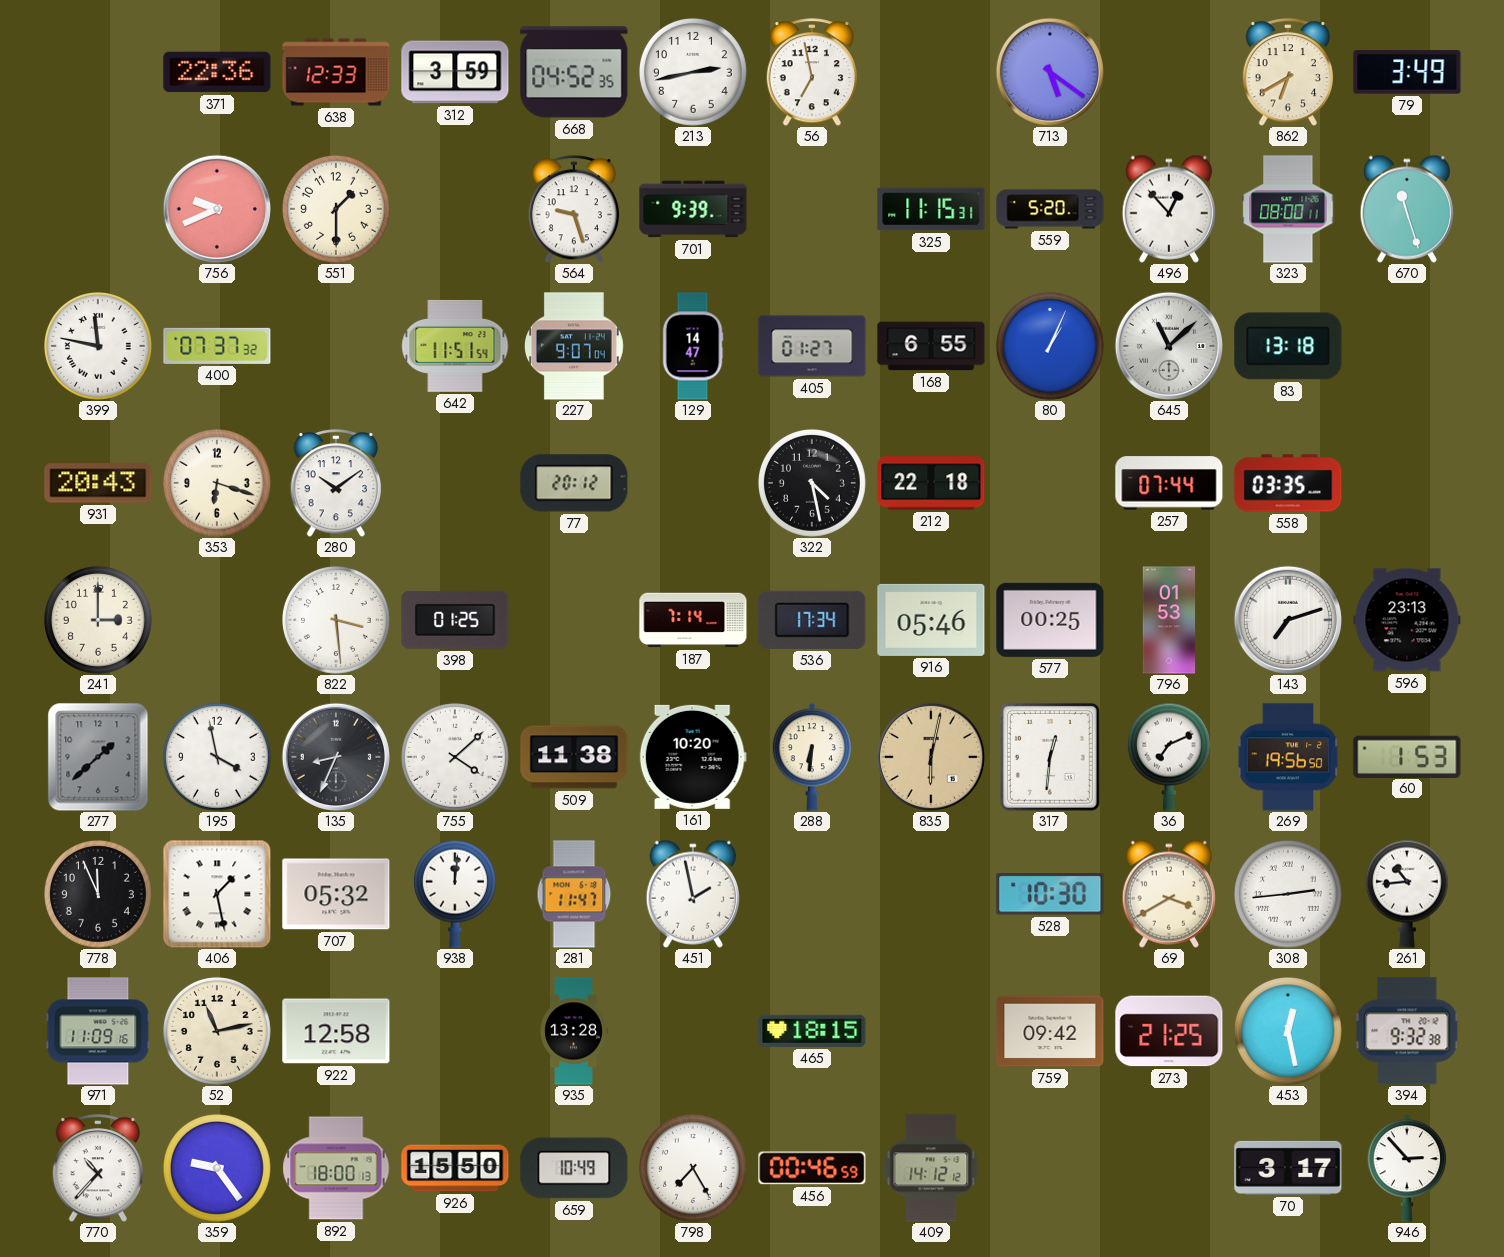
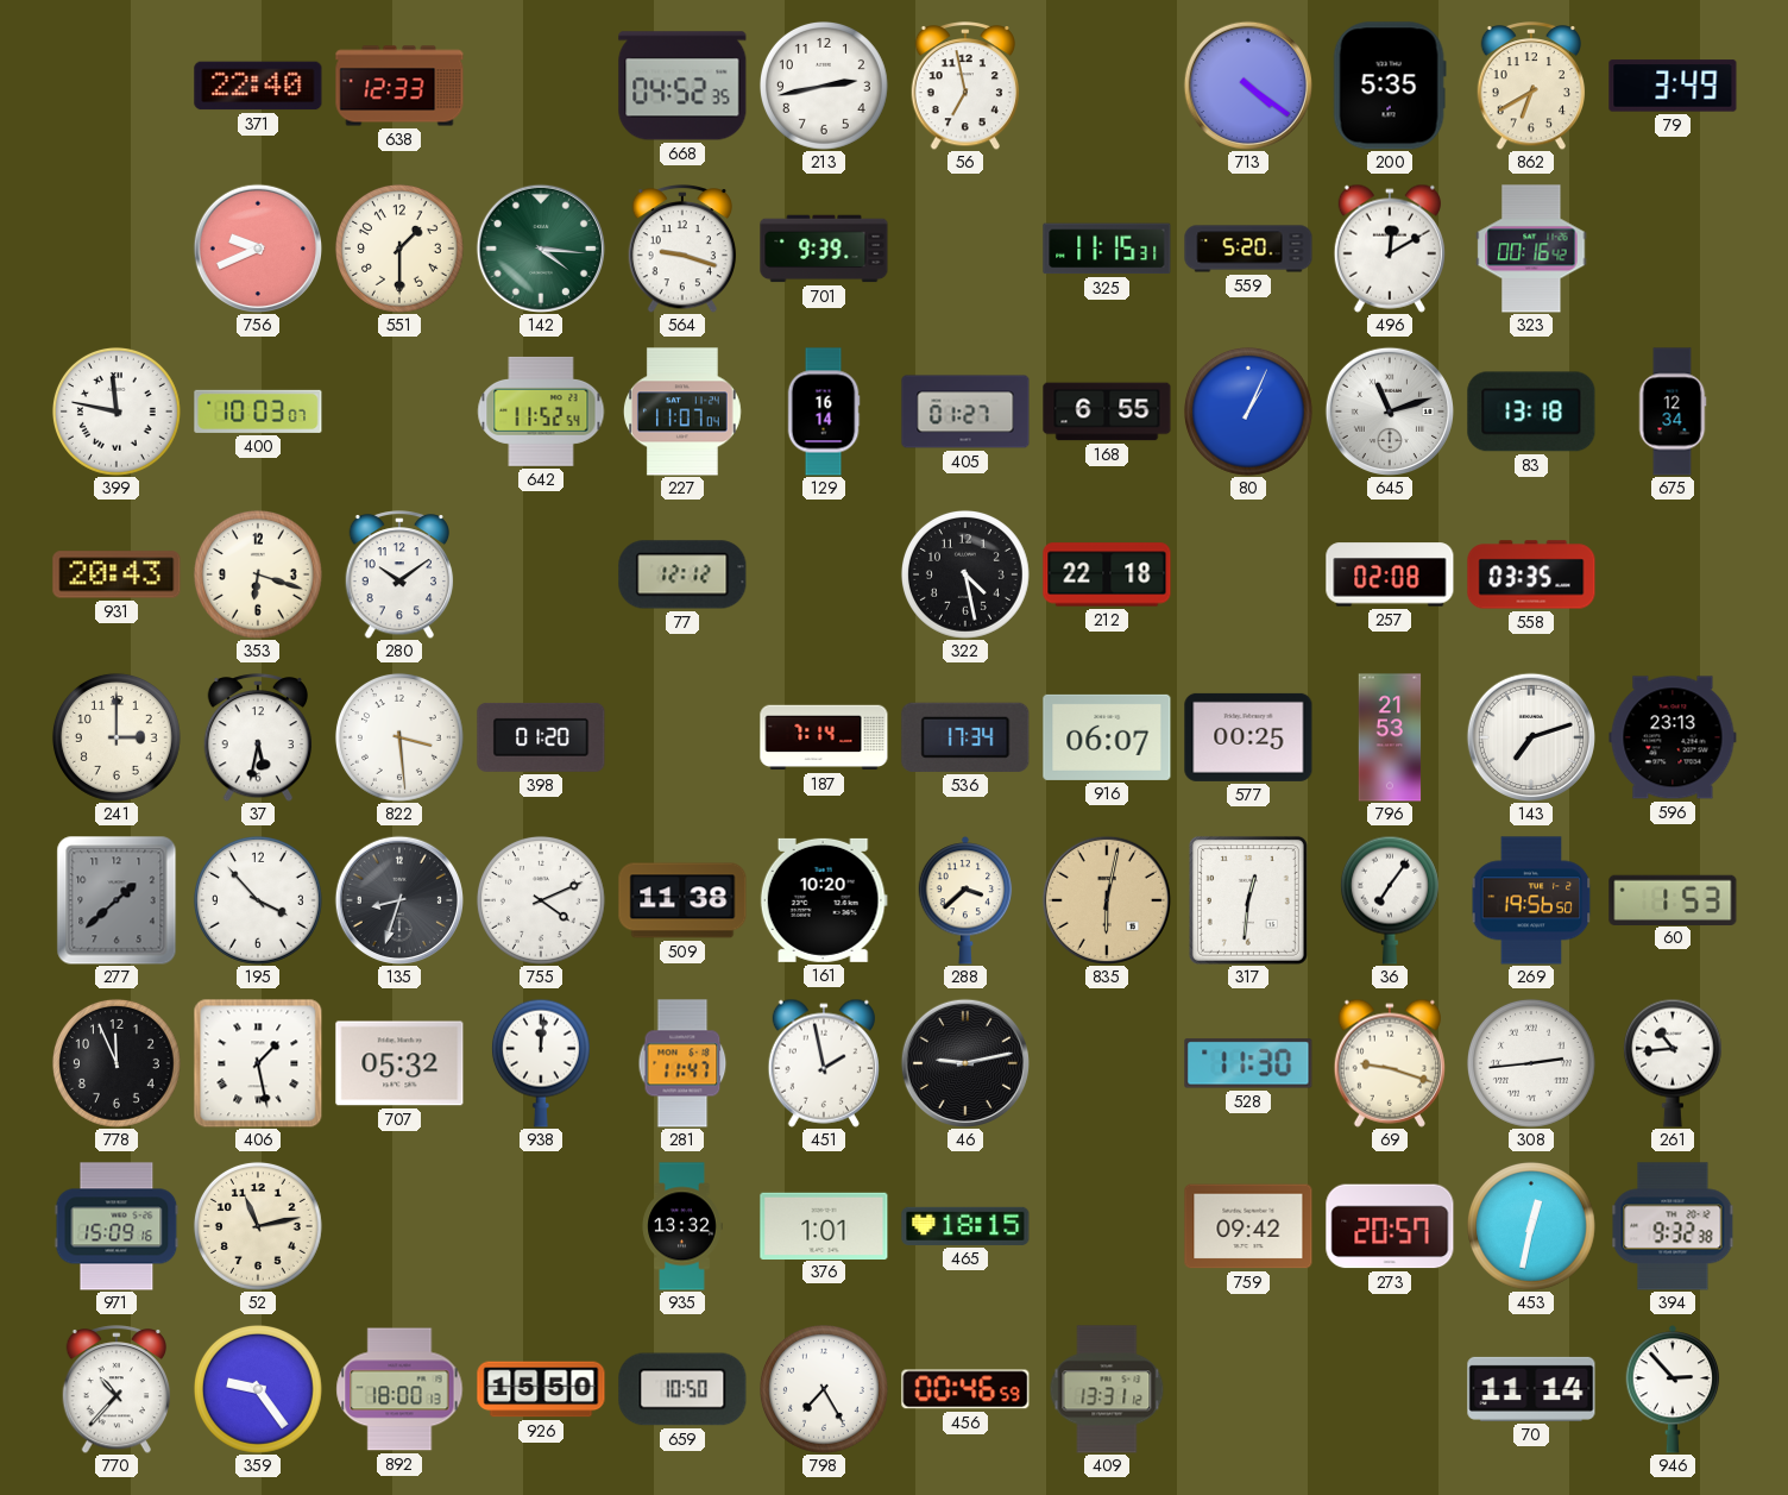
371: 22:36 -> 22:40
312: 3:59 -> none
713: 5:21 -> 4:21
200: none -> 5:35
142: none -> 4:16
564: 9:27 -> 9:18
496: 12:53 -> 12:10
323: 08:00 -> 00:16
670: 11:27 -> none
400: 07:37 -> 10:03
642: 11:51 -> 11:52
227: 9:07 -> 11:07
129: 14:47 -> 16:14
645: 11:08 -> 11:12
675: none -> 12:34
77: 20:12 -> 12:12
257: 07:44 -> 02:08
37: none -> 5:32
398: 01:25 -> 01:20
916: 05:46 -> 06:07
796: 01:53 -> 21:53
195: 3:58 -> 3:53
135: 8:34 -> 8:33
755: 4:08 -> 4:11
288: 6:31 -> 3:38
36: 7:11 -> 7:06
46: none -> 9:13
528: 10:30 -> 11:30
69: 3:40 -> 9:18
971: 11:09 -> 15:09
922: 12:58 -> none
935: 13:28 -> 13:32
376: none -> 1:01
273: 21:25 -> 20:57
453: 12:28 -> 12:32
659: 10:49 -> 10:50
409: 14:12 -> 13:31
70: 3:17 -> 11:14
